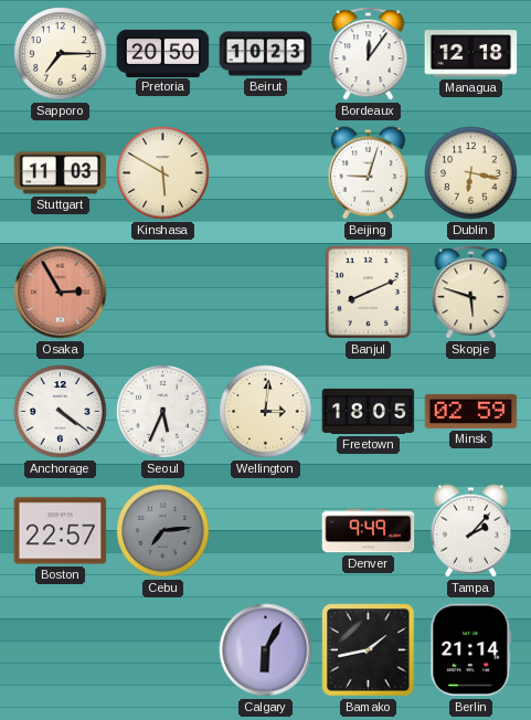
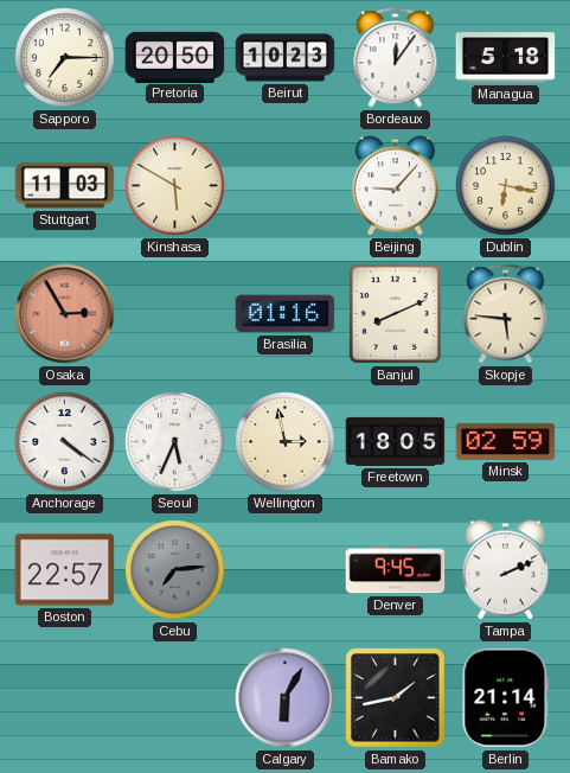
Managua: 12:18 -> 5:18
Beijing: 9:03 -> 9:07
Brasilia: none -> 01:16
Skopje: 5:48 -> 5:46
Wellington: 3:01 -> 2:58
Denver: 9:49 -> 9:45
Tampa: 2:07 -> 2:11
